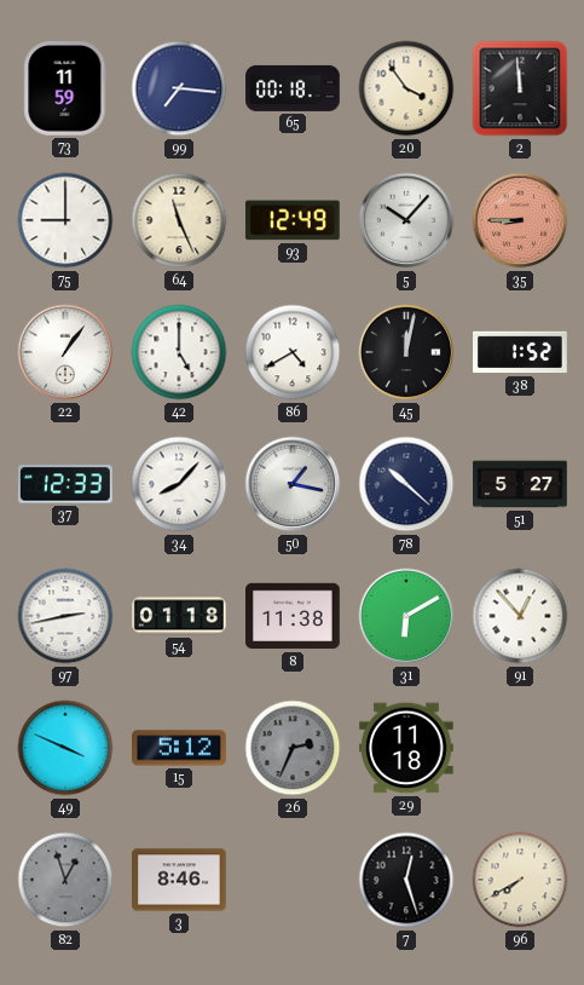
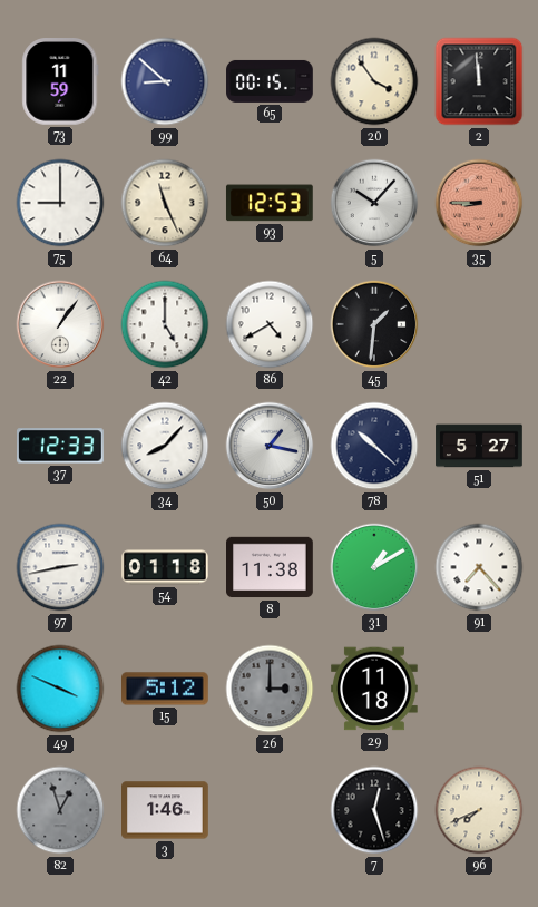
99: 7:16 -> 8:52
65: 00:18 -> 00:15
93: 12:49 -> 12:53
45: 12:02 -> 1:31
38: 1:52 -> none
31: 6:10 -> 1:10
91: 12:53 -> 7:23
26: 2:34 -> 3:00
3: 8:46 -> 1:46
96: 7:40 -> 7:41
